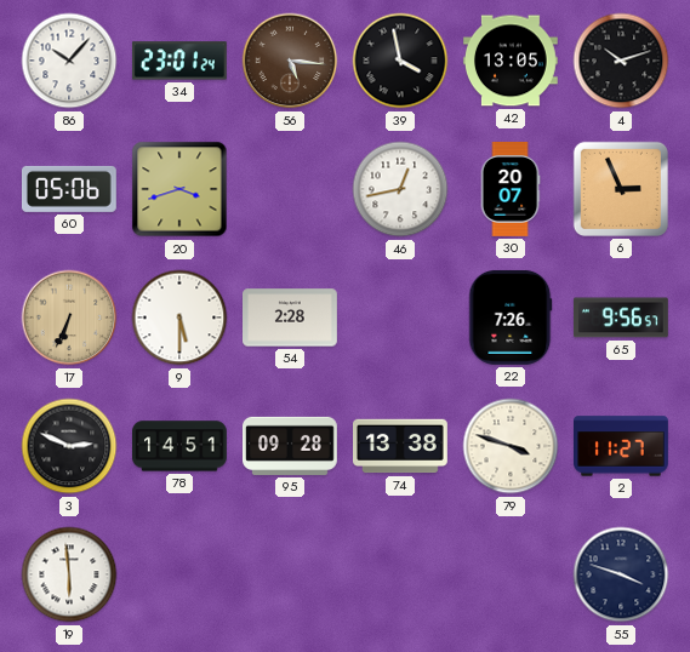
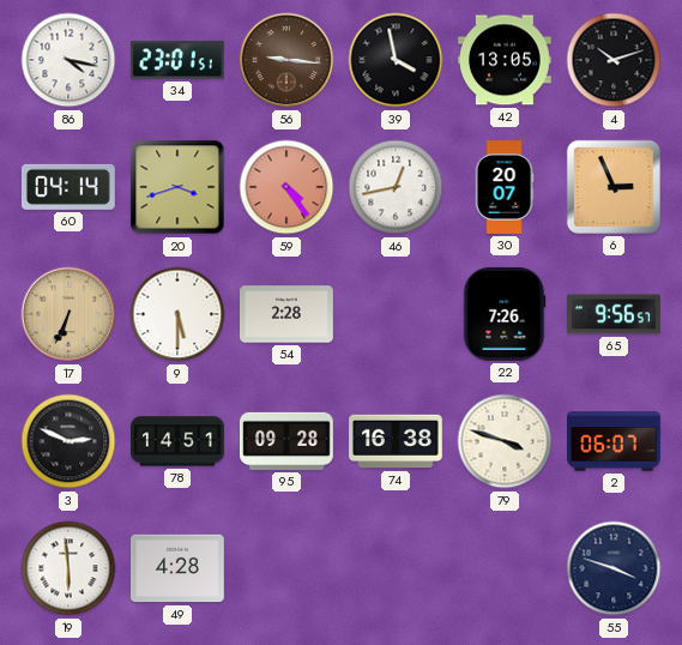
86: 10:07 -> 4:17
34: 23:01:24 -> 23:01:51
56: 5:16 -> 9:16
60: 05:06 -> 04:14
59: none -> 4:24
74: 13:38 -> 16:38
2: 11:27 -> 06:07
49: none -> 4:28
